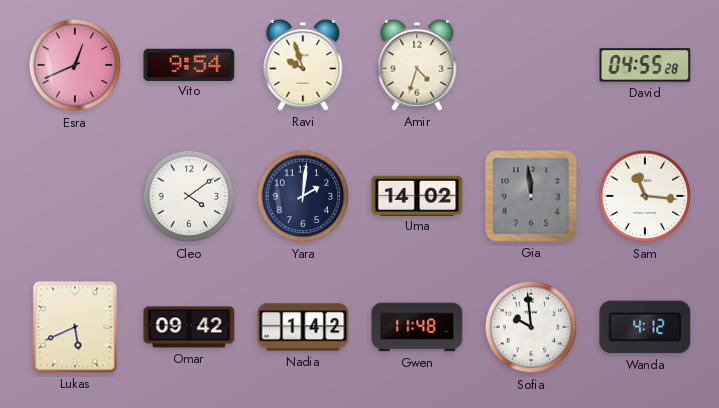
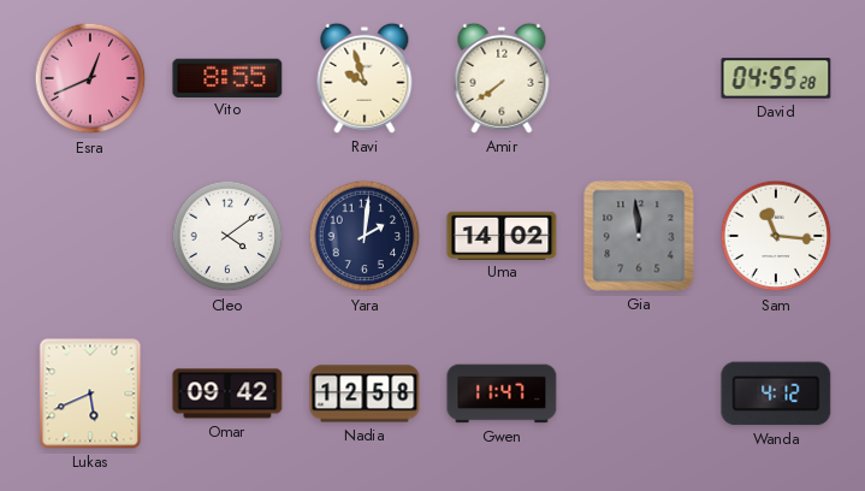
Vito: 9:54 -> 8:55
Amir: 4:33 -> 7:39
Nadia: 1:42 -> 12:58
Gwen: 11:48 -> 11:47
Sofia: 9:59 -> none
